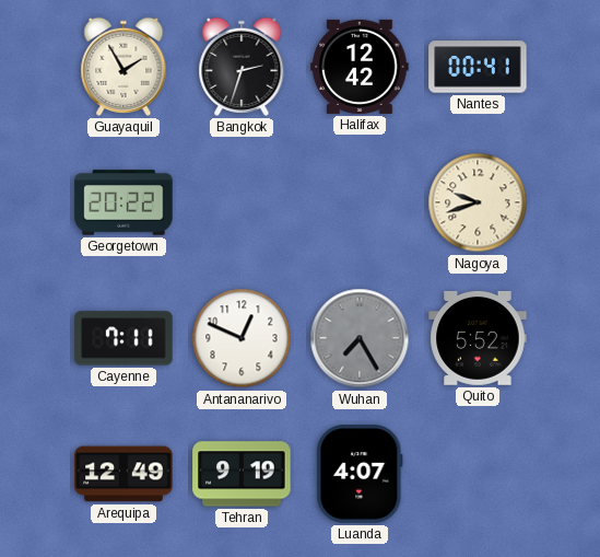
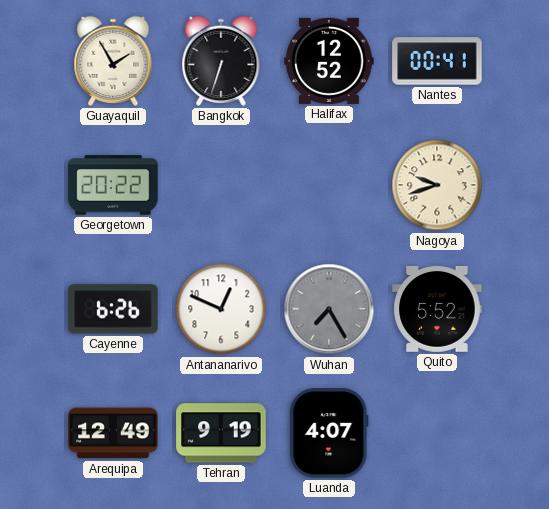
Bangkok: 2:33 -> 6:33
Halifax: 12:42 -> 12:52
Cayenne: 7:11 -> 6:26
